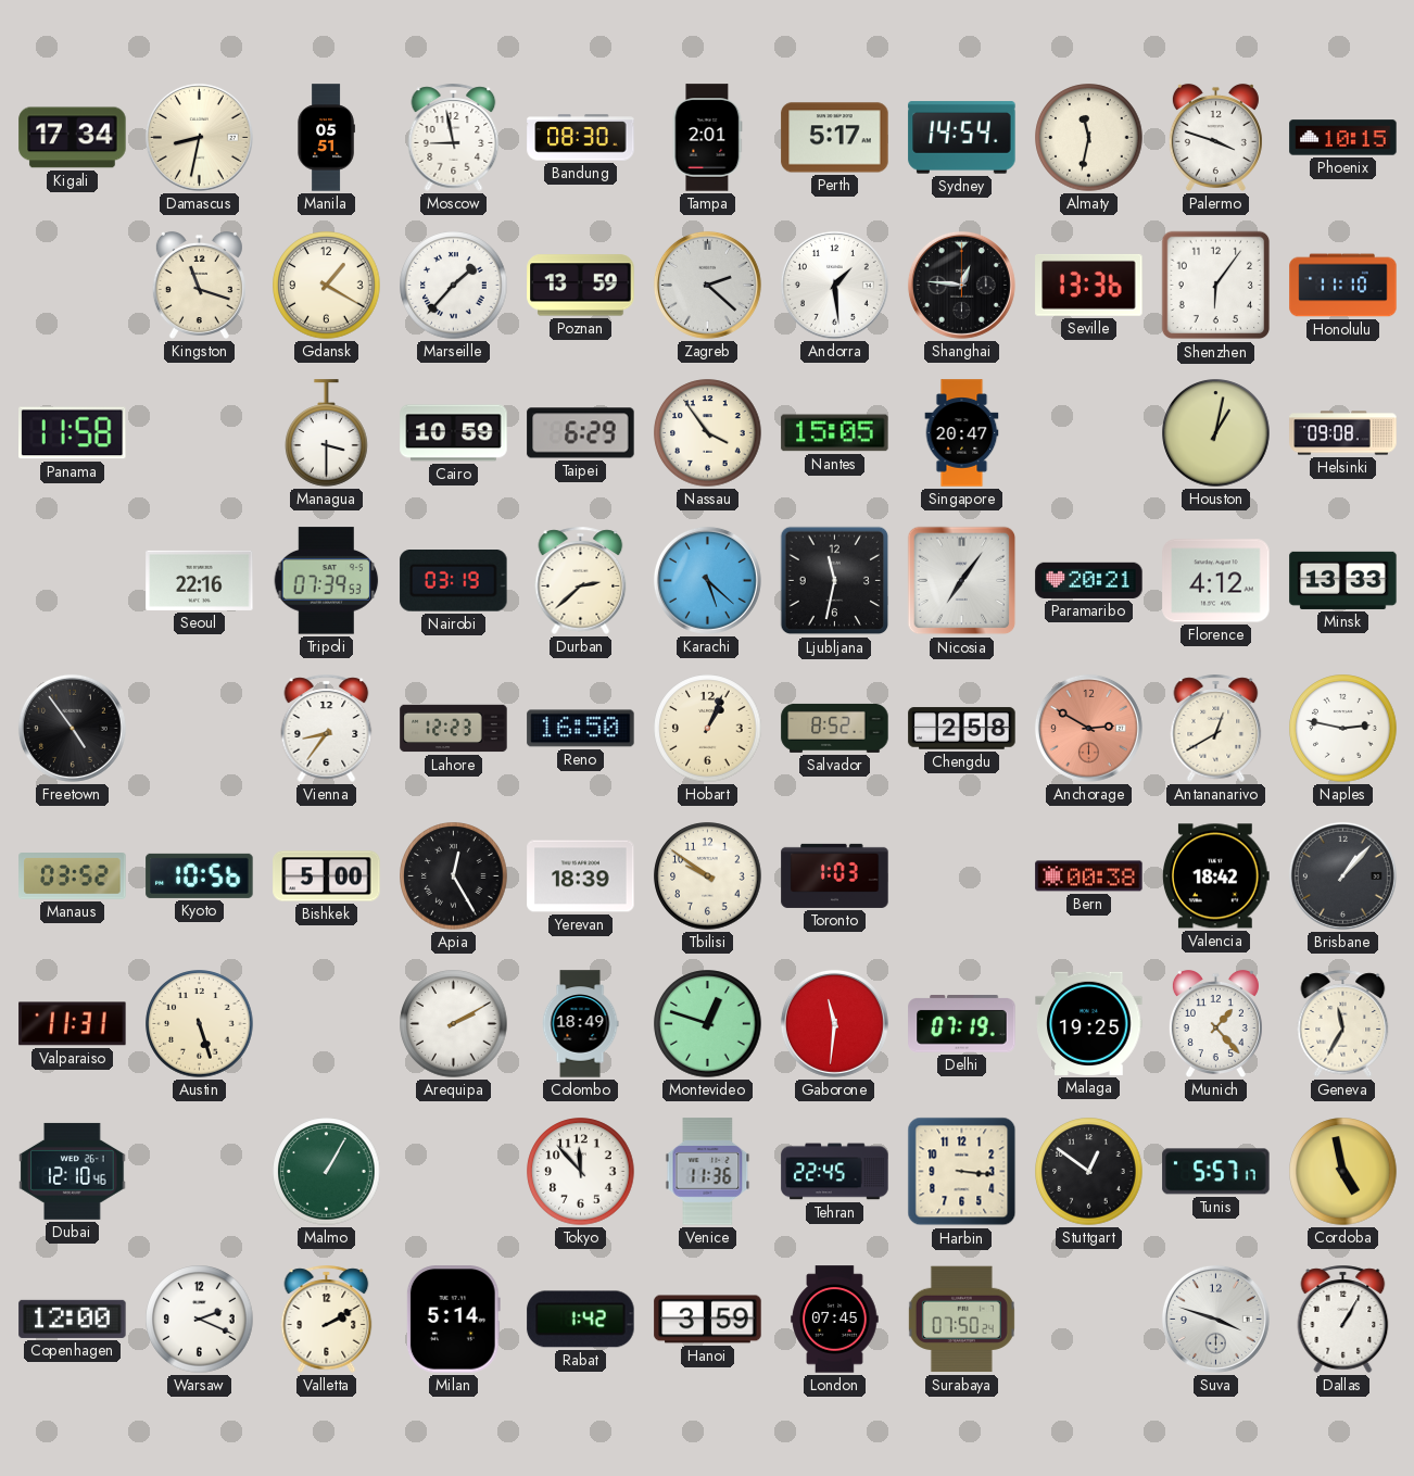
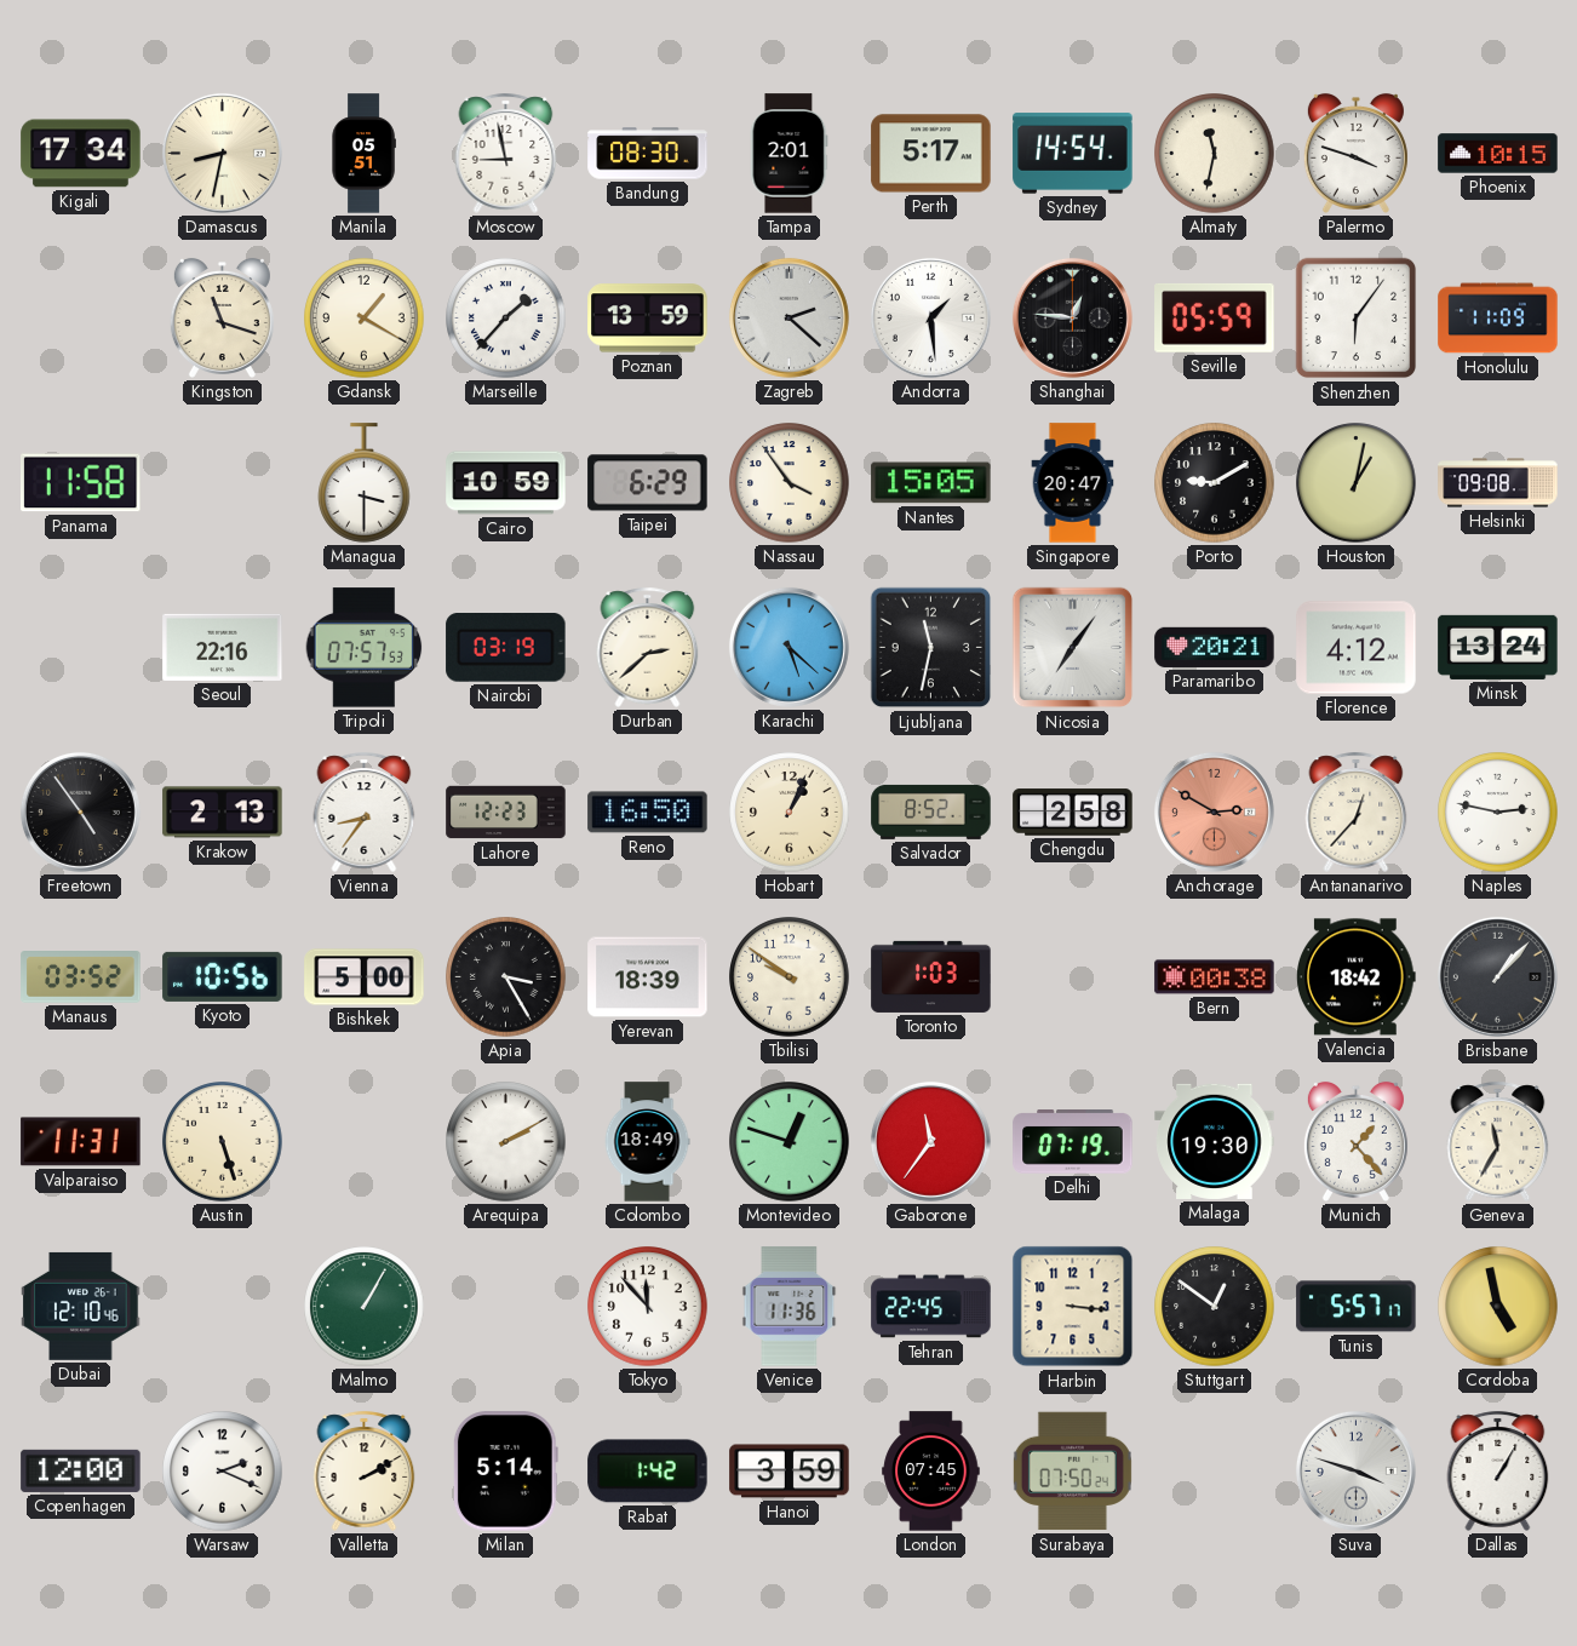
Seville: 13:36 -> 05:59
Honolulu: 11:10 -> 11:09
Porto: none -> 9:10
Tripoli: 07:39 -> 07:57
Minsk: 13:33 -> 13:24
Krakow: none -> 2:13
Antananarivo: 12:40 -> 12:37
Apia: 12:25 -> 3:25
Gaborone: 11:31 -> 11:36
Malaga: 19:25 -> 19:30
